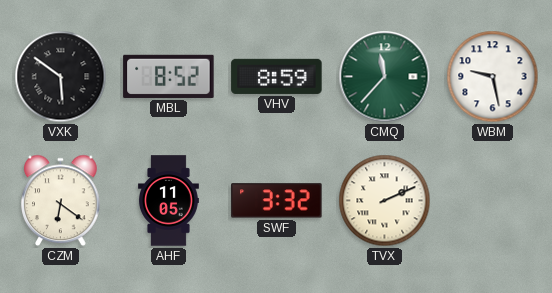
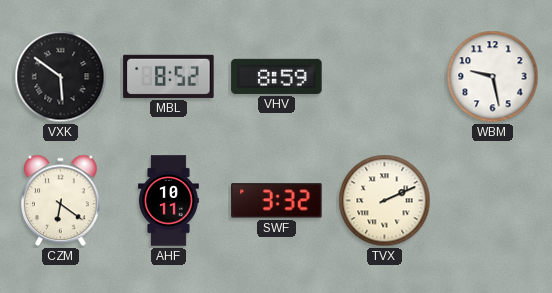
CMQ: 11:37 -> none
AHF: 11:05 -> 10:11
